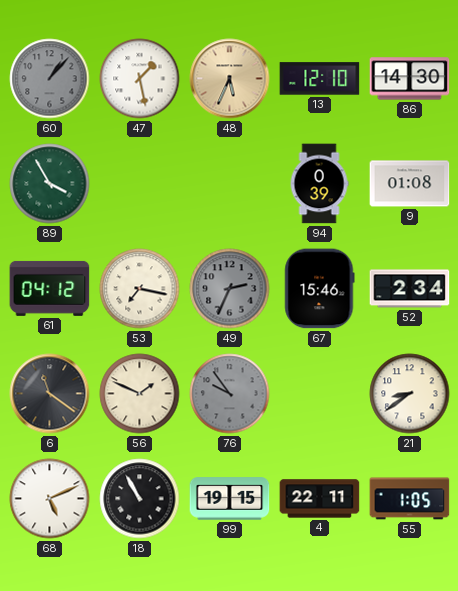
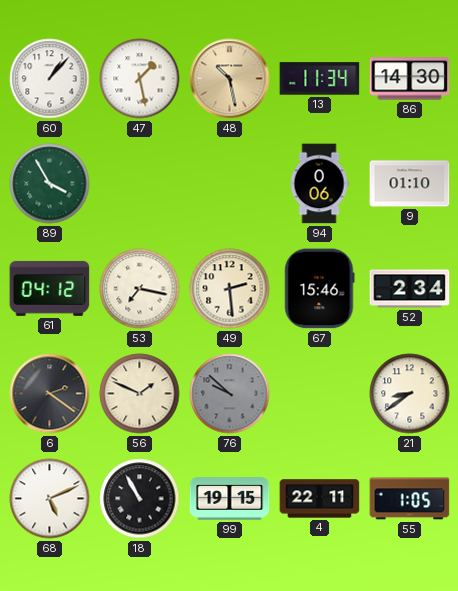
60 dial: grey -> white
48: 5:34 -> 10:28
13: 12:10 -> 11:34
94: 0:39 -> 0:06
9: 01:08 -> 01:10
49: 2:34 -> 2:29
49 dial: grey -> cream
6: 11:21 -> 2:21
76: 9:54 -> 9:52
